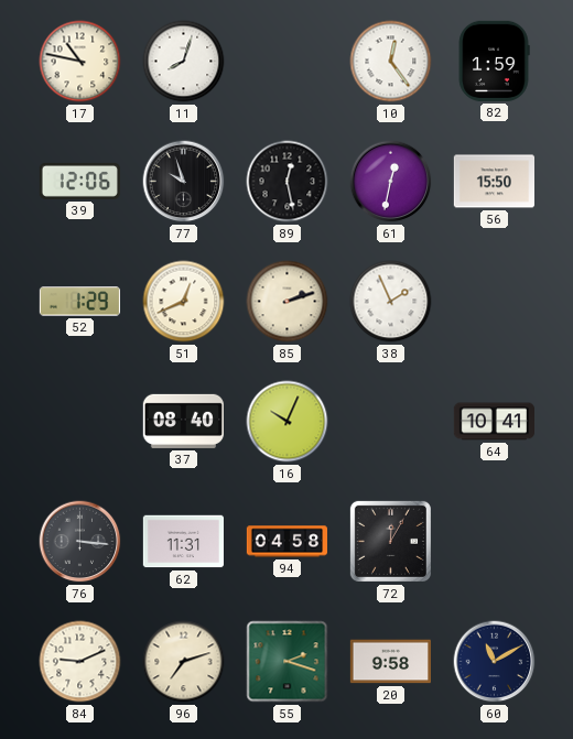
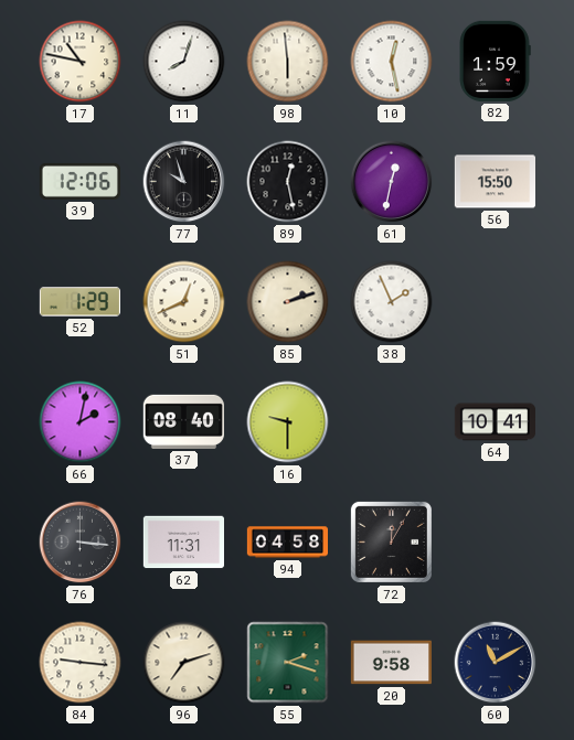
98: none -> 5:59
10: 12:24 -> 12:28
66: none -> 2:02
16: 10:04 -> 9:30
84: 9:11 -> 9:16
